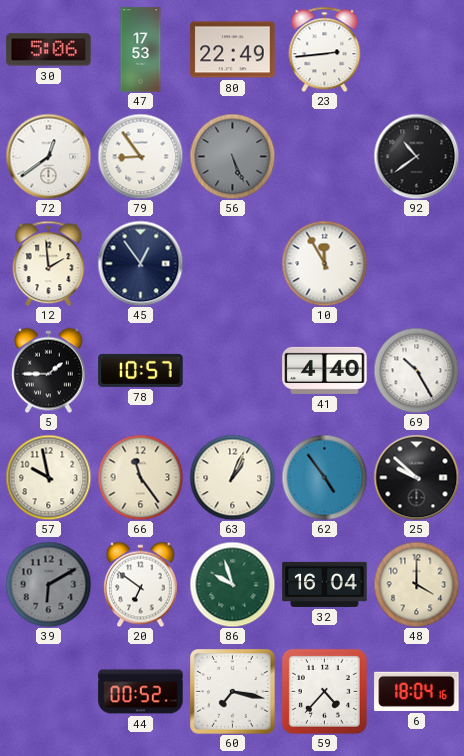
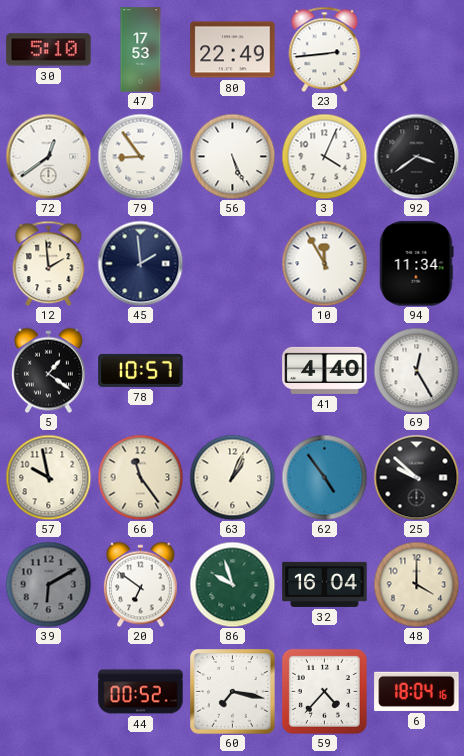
30: 5:06 -> 5:10
56 dial: grey -> white
3: none -> 4:04
92: 10:39 -> 3:39
45: 12:54 -> 1:59
94: none -> 11:34
5: 1:45 -> 1:21
69: 10:25 -> 12:25
